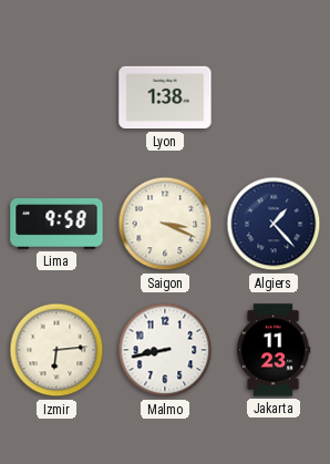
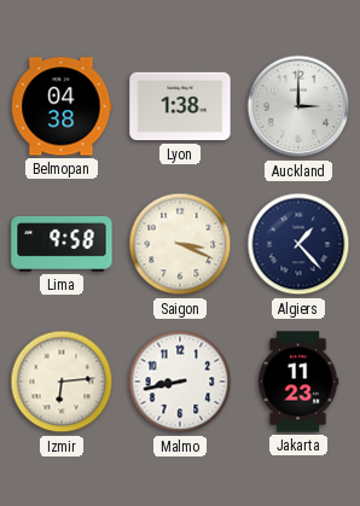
Belmopan: none -> 04:38
Auckland: none -> 3:00
